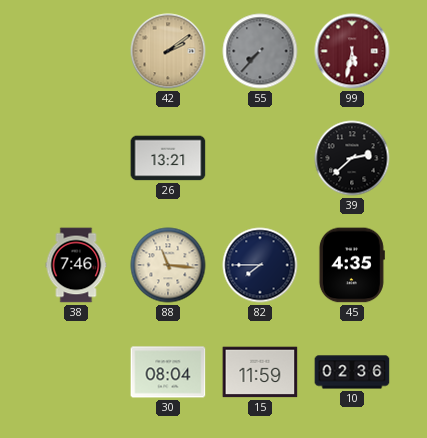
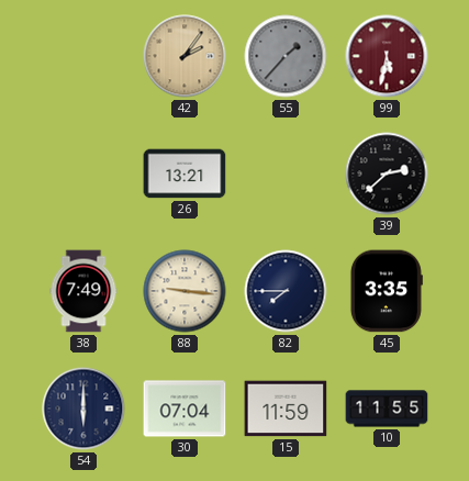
42: 2:09 -> 2:06
55: 7:37 -> 1:37
38: 7:46 -> 7:49
88: 11:16 -> 9:16
45: 4:35 -> 3:35
54: none -> 6:00
30: 08:04 -> 07:04
10: 02:36 -> 11:55
